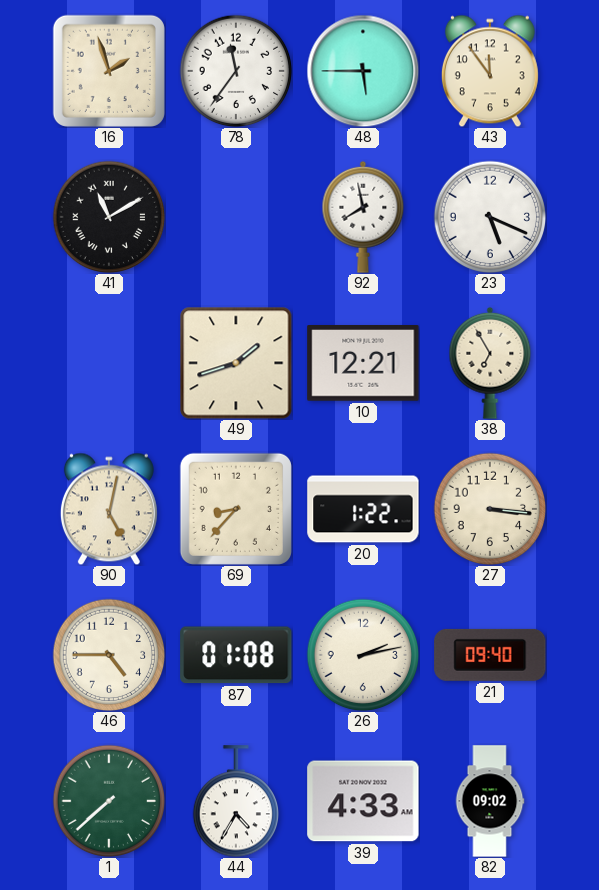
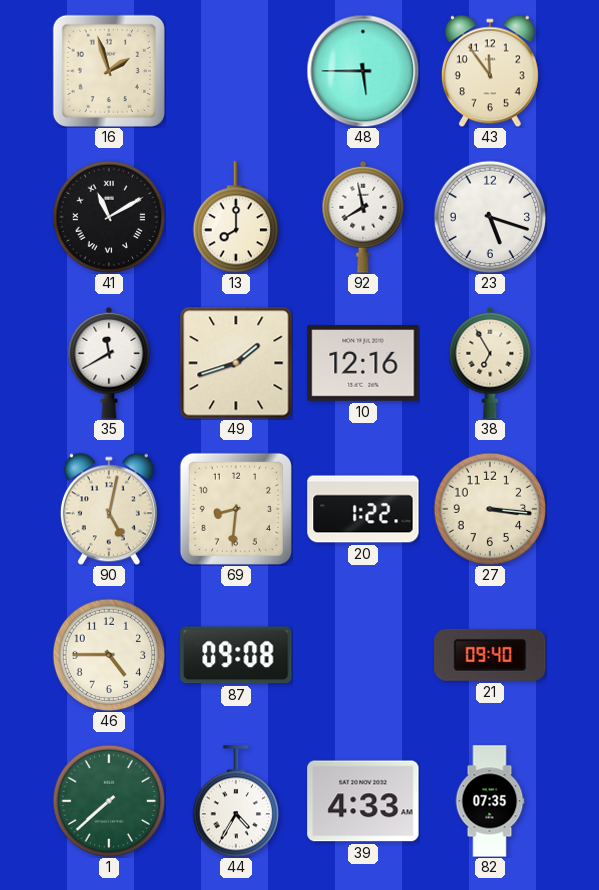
78: 11:36 -> none
13: none -> 8:00
23: 5:19 -> 5:18
35: none -> 11:40
10: 12:21 -> 12:16
69: 8:37 -> 8:31
87: 01:08 -> 09:08
26: 2:13 -> none
82: 09:02 -> 07:35
